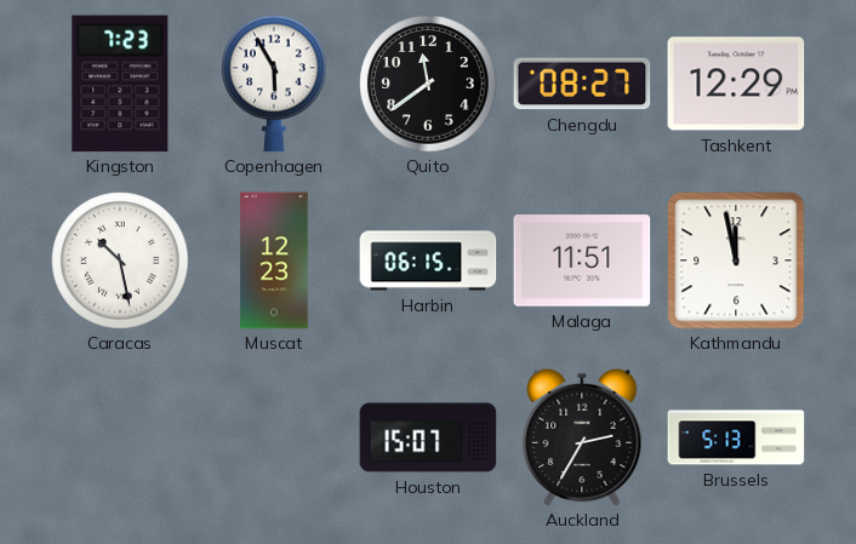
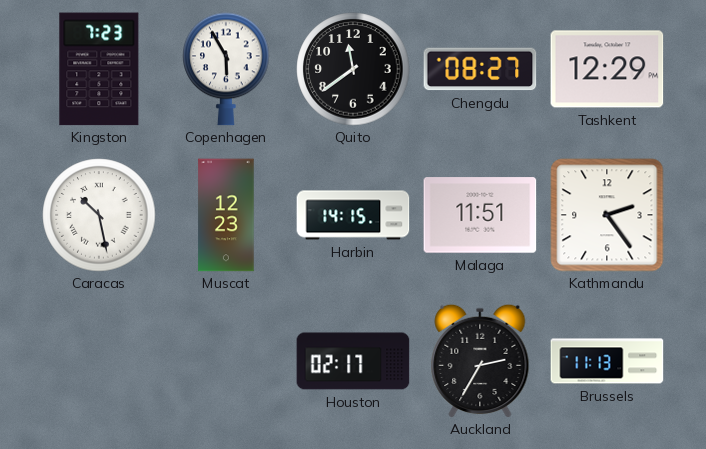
Harbin: 06:15 -> 14:15
Kathmandu: 11:58 -> 2:24
Houston: 15:07 -> 02:17
Brussels: 5:13 -> 11:13
